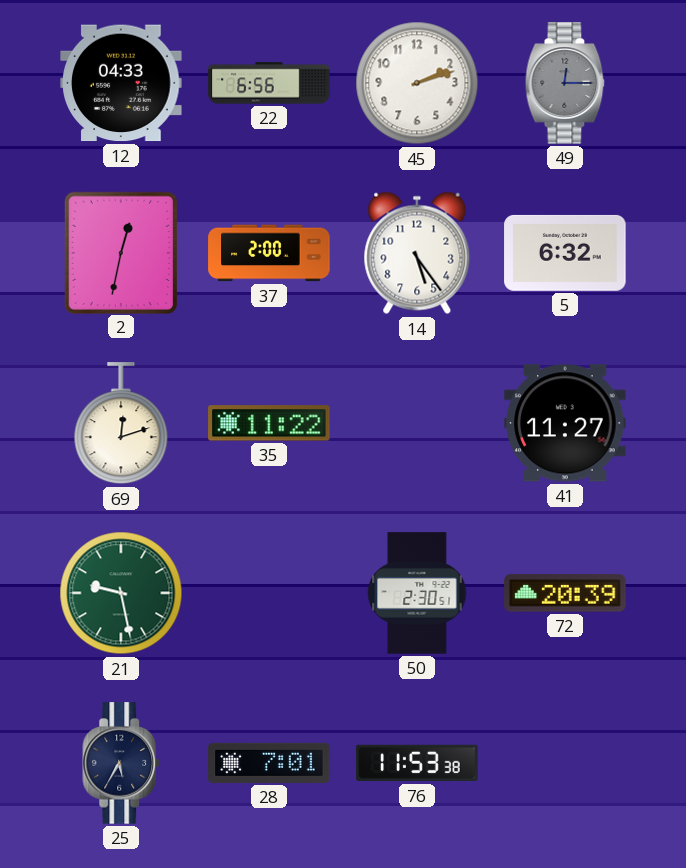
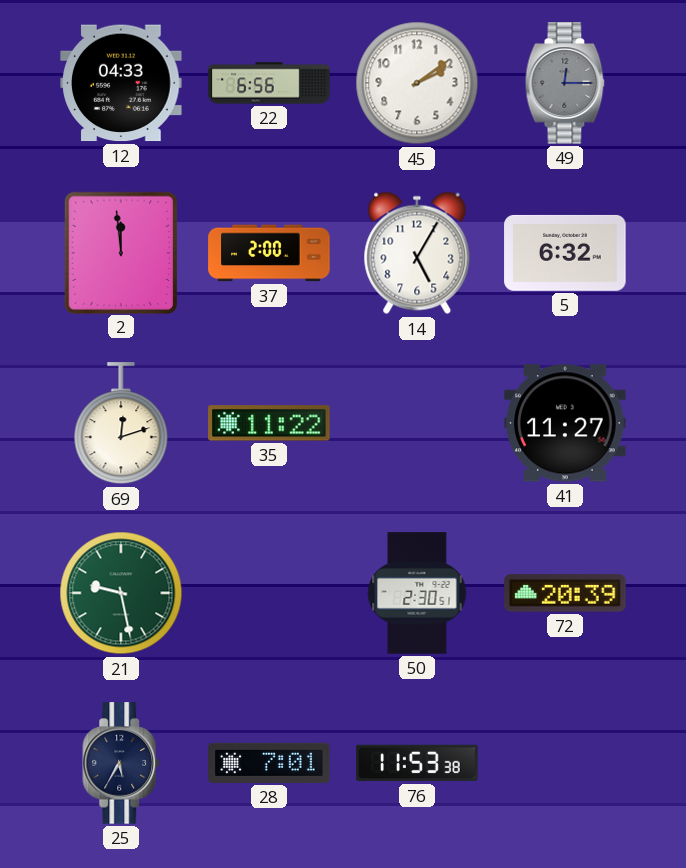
45: 2:12 -> 2:09
2: 12:32 -> 11:59
14: 5:24 -> 5:05
